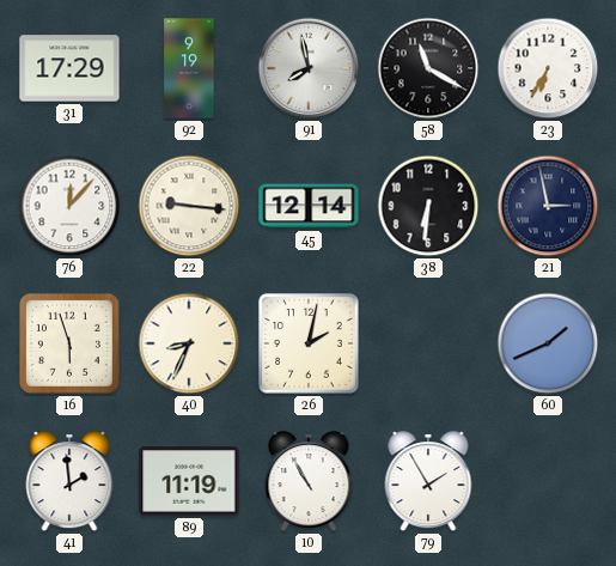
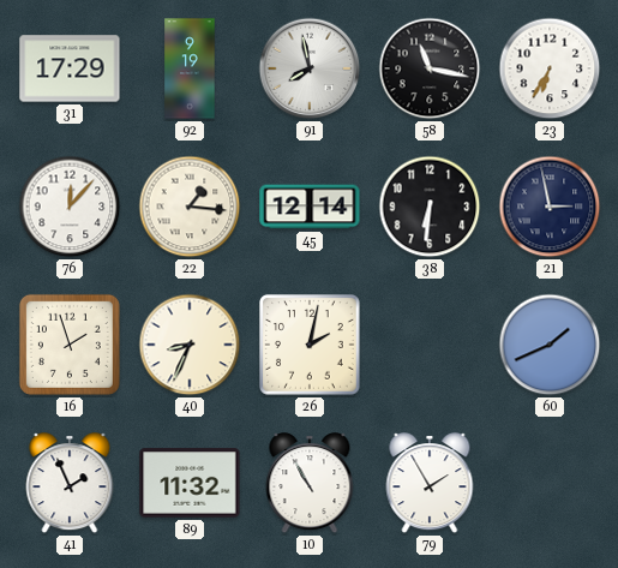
58: 11:20 -> 11:17
22: 9:16 -> 1:16
16: 5:57 -> 1:57
41: 1:59 -> 1:56
89: 11:19 -> 11:32
